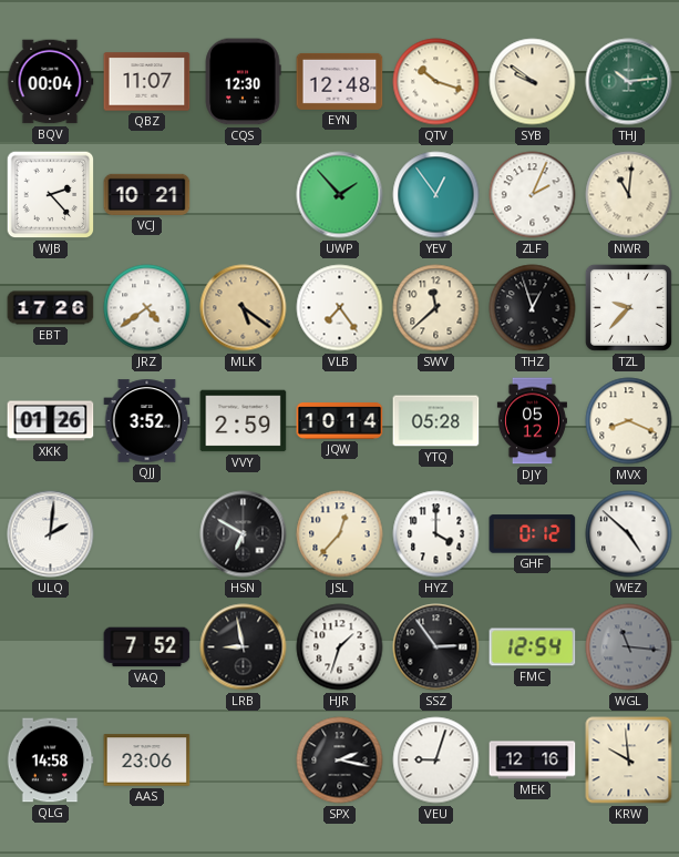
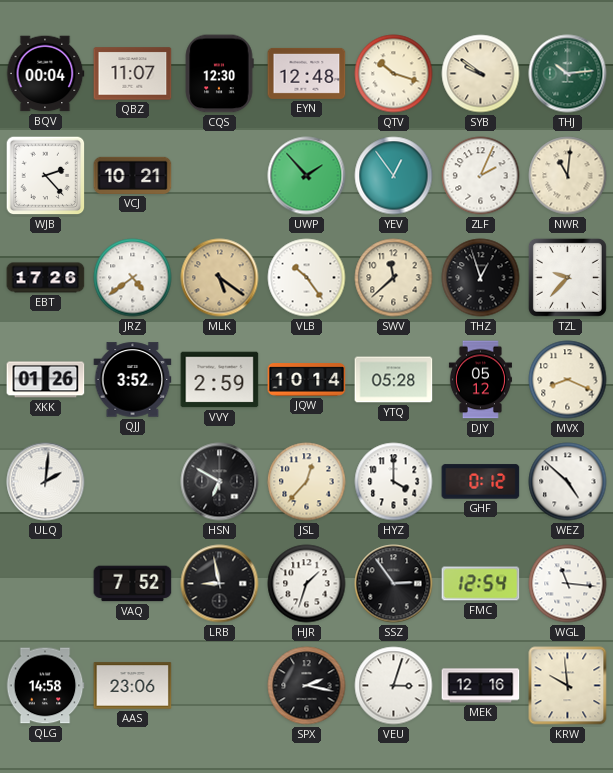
VLB: 7:24 -> 10:24
WGL dial: grey -> white
VEU: 9:03 -> 3:03
